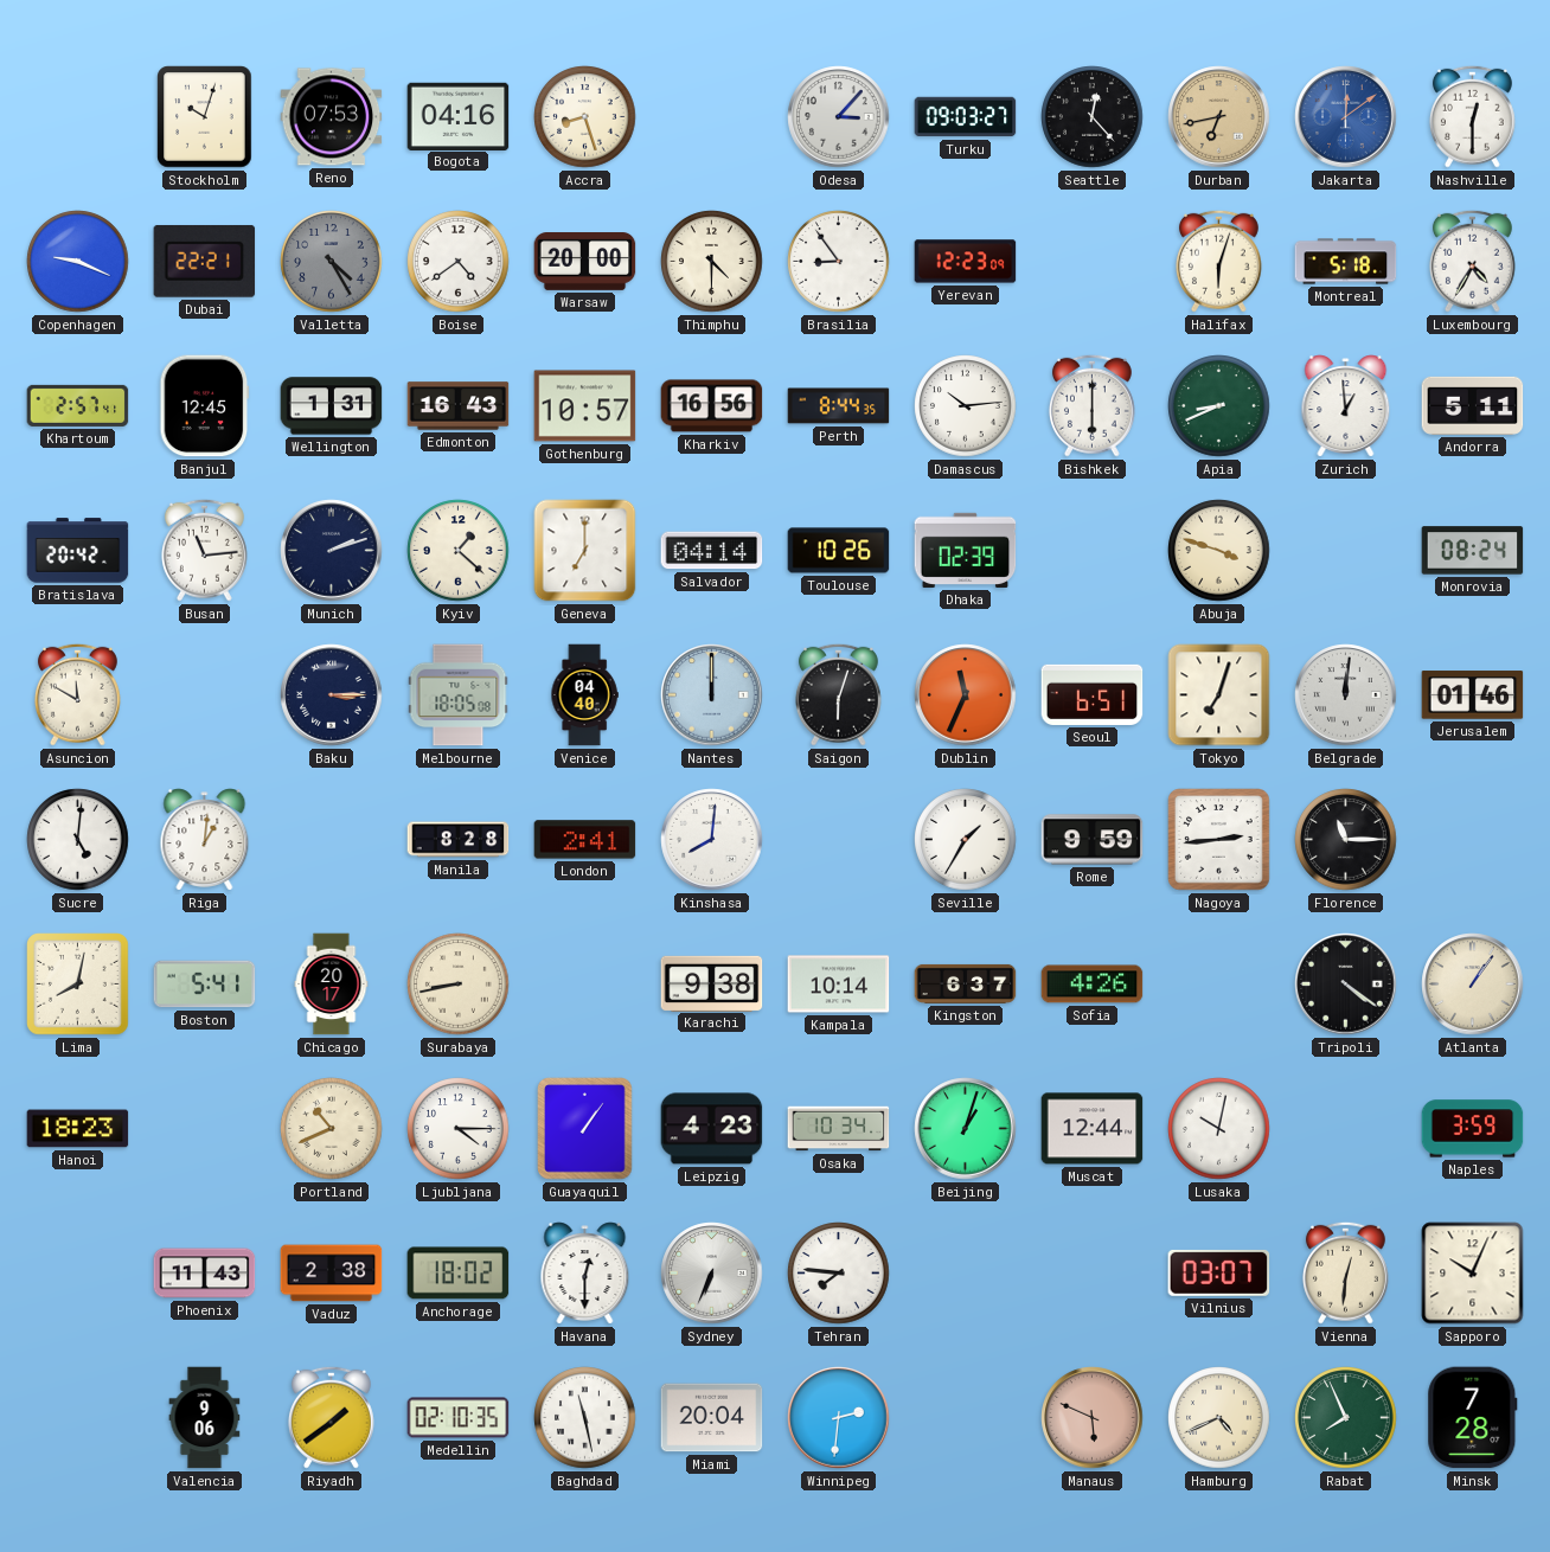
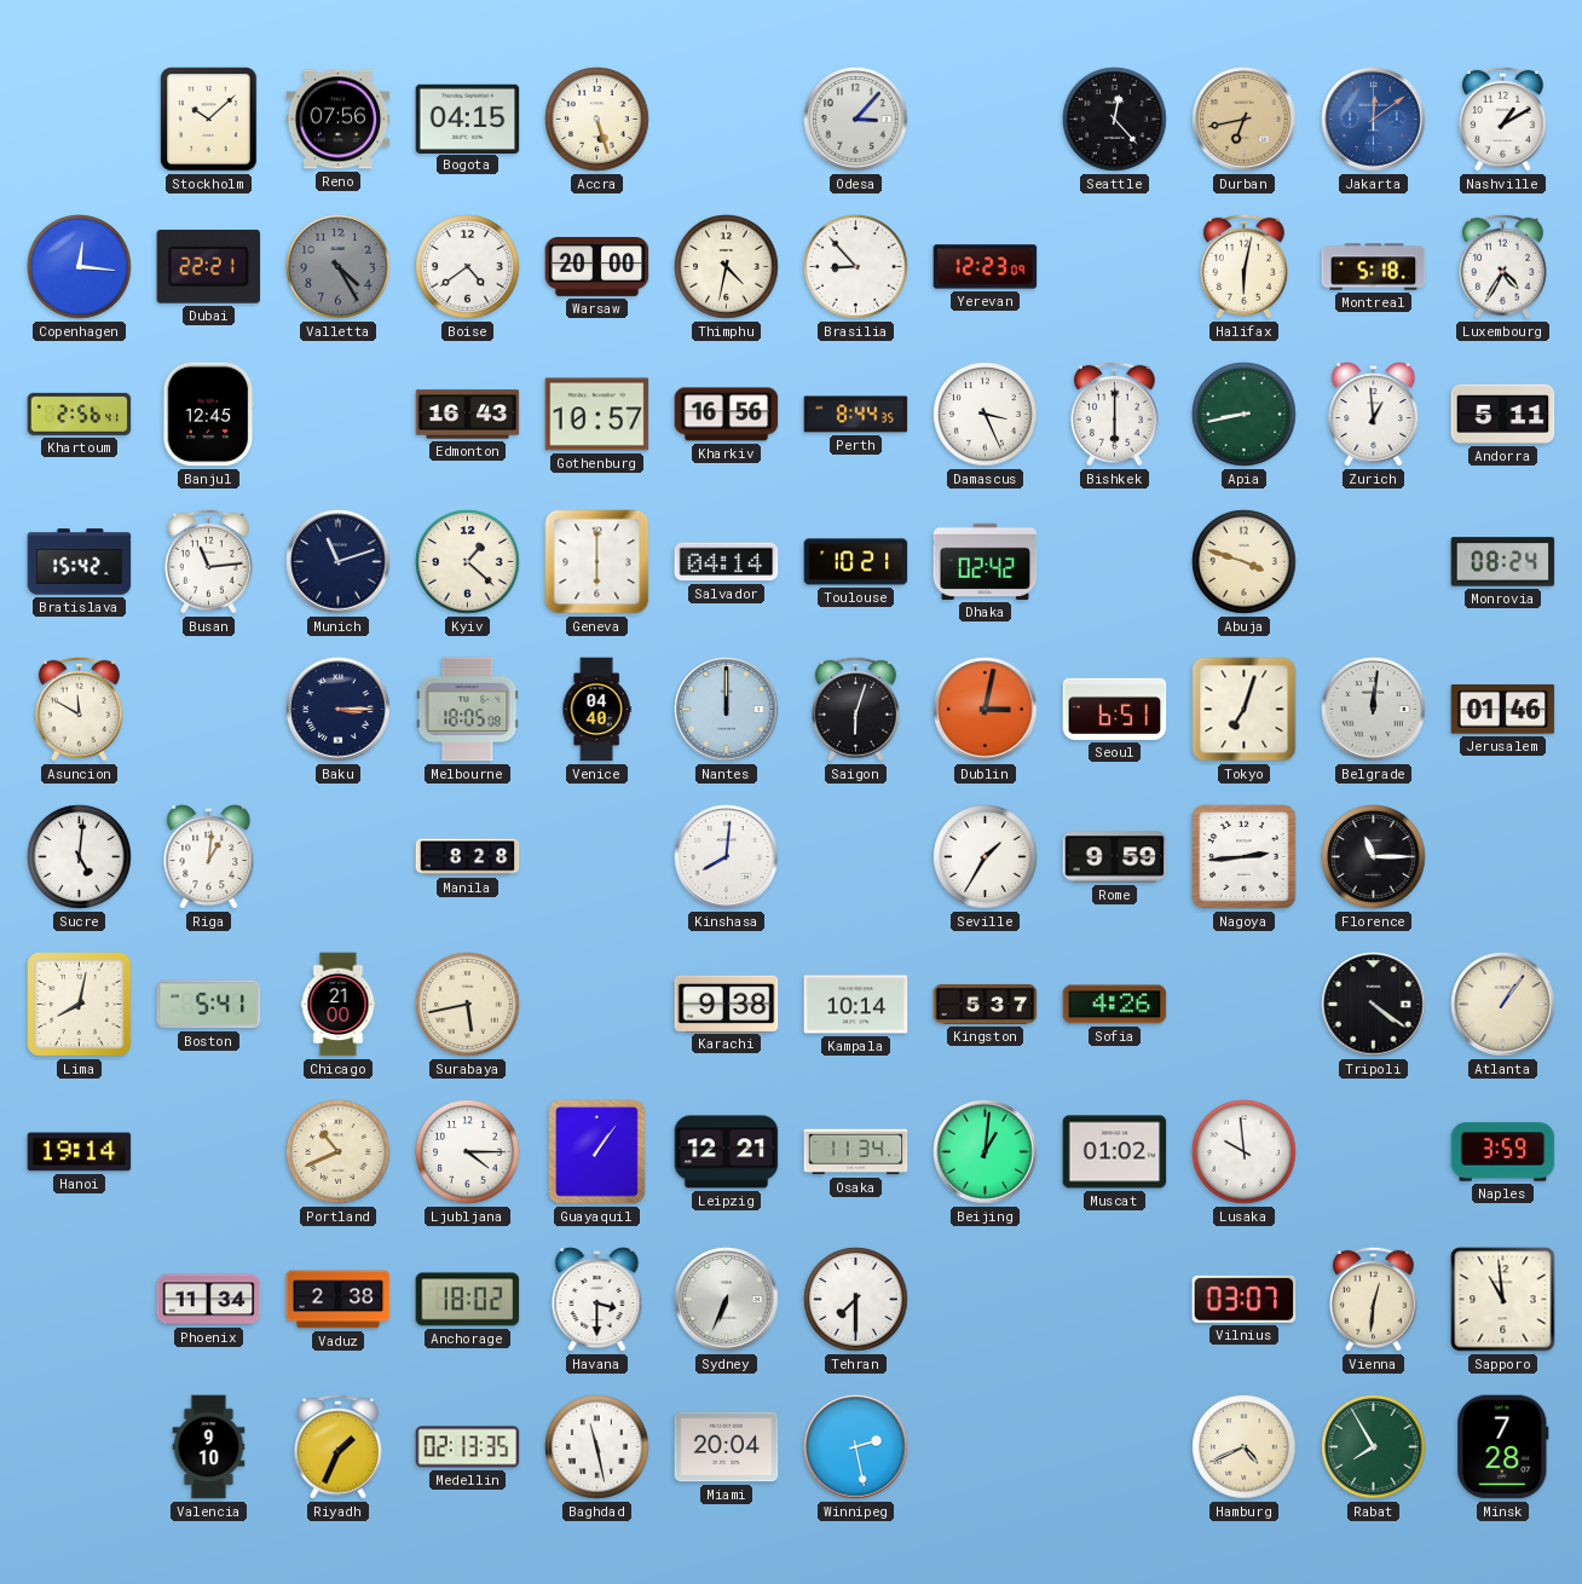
Stockholm: 10:03 -> 10:08
Reno: 07:53 -> 07:56
Bogota: 04:16 -> 04:15
Accra: 8:27 -> 5:27
Turku: 09:03 -> none
Nashville: 12:30 -> 1:10
Copenhagen: 9:19 -> 12:16
Thimphu: 4:30 -> 4:32
Brasilia: 8:54 -> 8:53
Halifax: 6:03 -> 6:02
Khartoum: 2:57 -> 2:56
Wellington: 1:31 -> none
Damascus: 10:14 -> 3:26
Apia: 8:41 -> 8:43
Bratislava: 20:42 -> 15:42
Munich: 2:12 -> 11:12
Geneva: 7:00 -> 6:00
Toulouse: 10:26 -> 10:21
Dhaka: 02:39 -> 02:42
Dublin: 11:34 -> 3:02
London: 2:41 -> none
Chicago: 20:17 -> 21:00
Surabaya: 8:43 -> 5:43
Kingston: 6:37 -> 5:37
Hanoi: 18:23 -> 19:14
Leipzig: 4:23 -> 12:21
Osaka: 10:34 -> 11:34
Beijing: 1:03 -> 1:01
Muscat: 12:44 -> 01:02
Lusaka: 10:02 -> 9:59
Phoenix: 11:43 -> 11:34
Havana: 12:30 -> 3:30
Tehran: 7:46 -> 7:30
Sapporo: 10:04 -> 10:59
Valencia: 9:06 -> 9:10
Riyadh: 1:39 -> 1:34
Medellin: 02:10 -> 02:13
Winnipeg: 2:31 -> 2:28
Manaus: 5:49 -> none
Rabat: 7:56 -> 7:55
